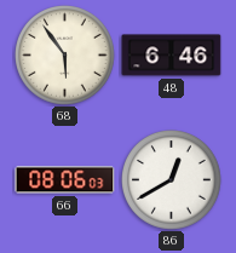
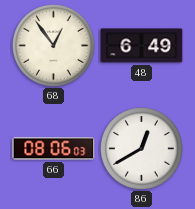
68: 5:54 -> 12:54
48: 6:46 -> 6:49
